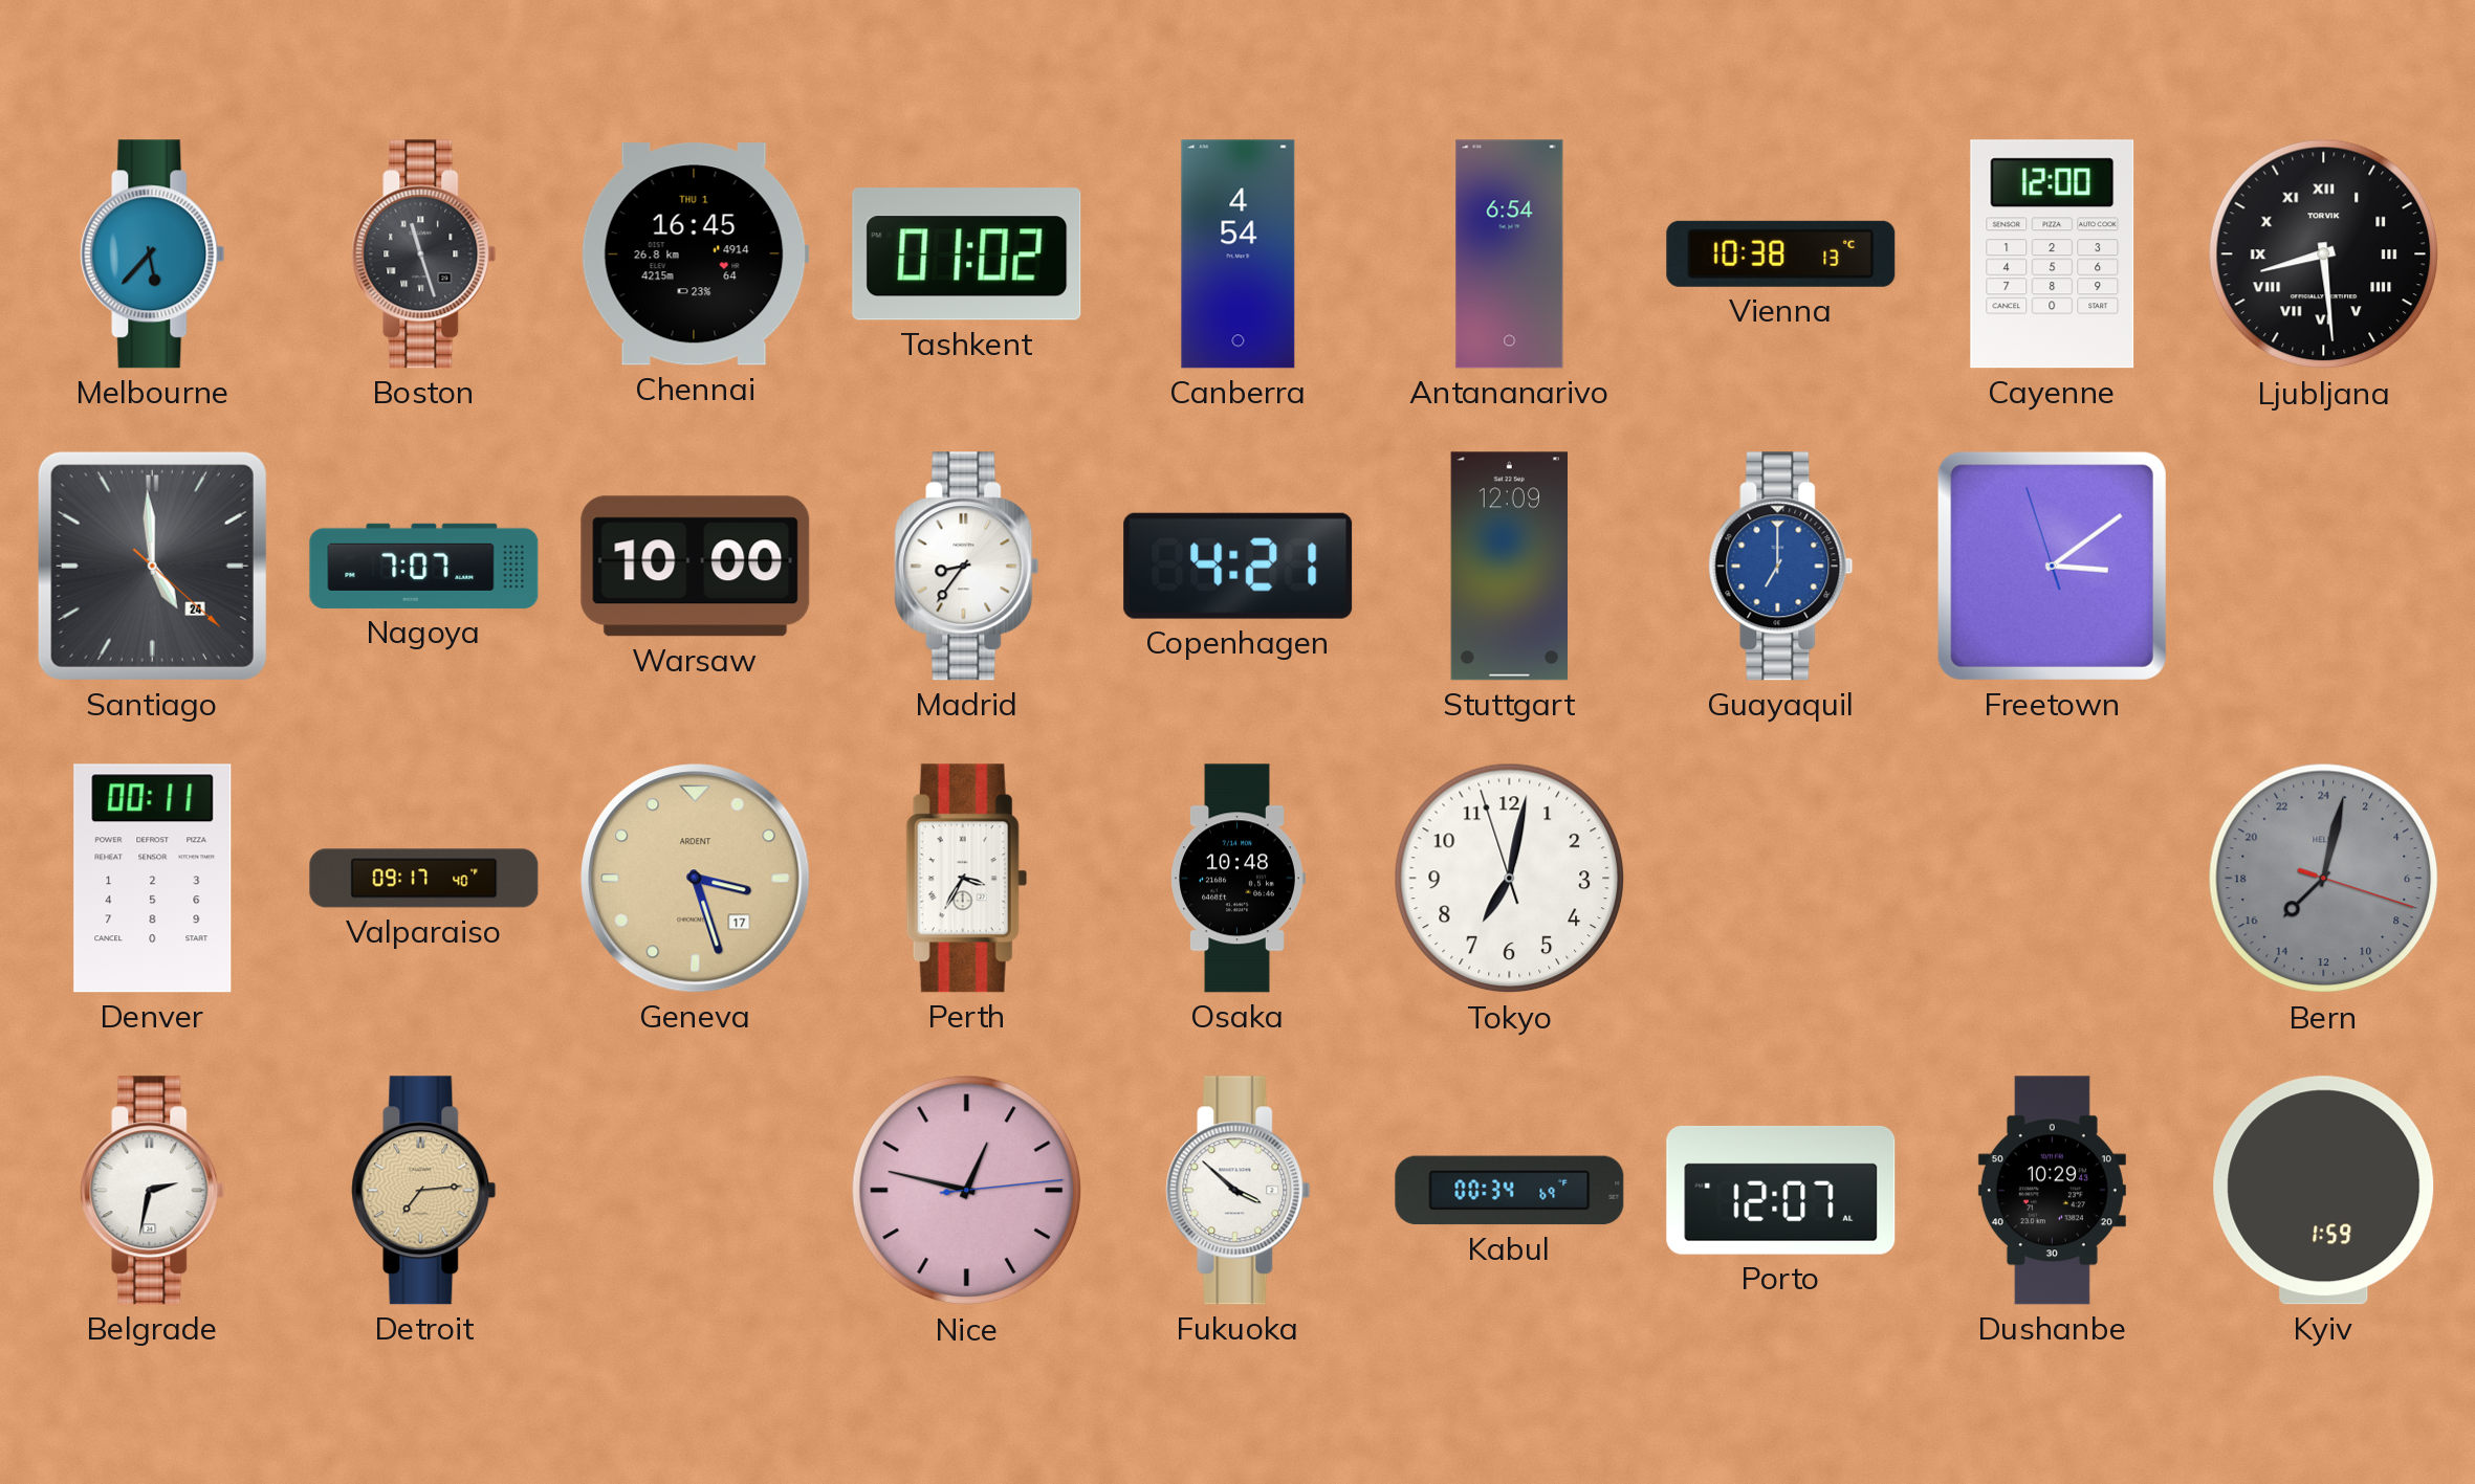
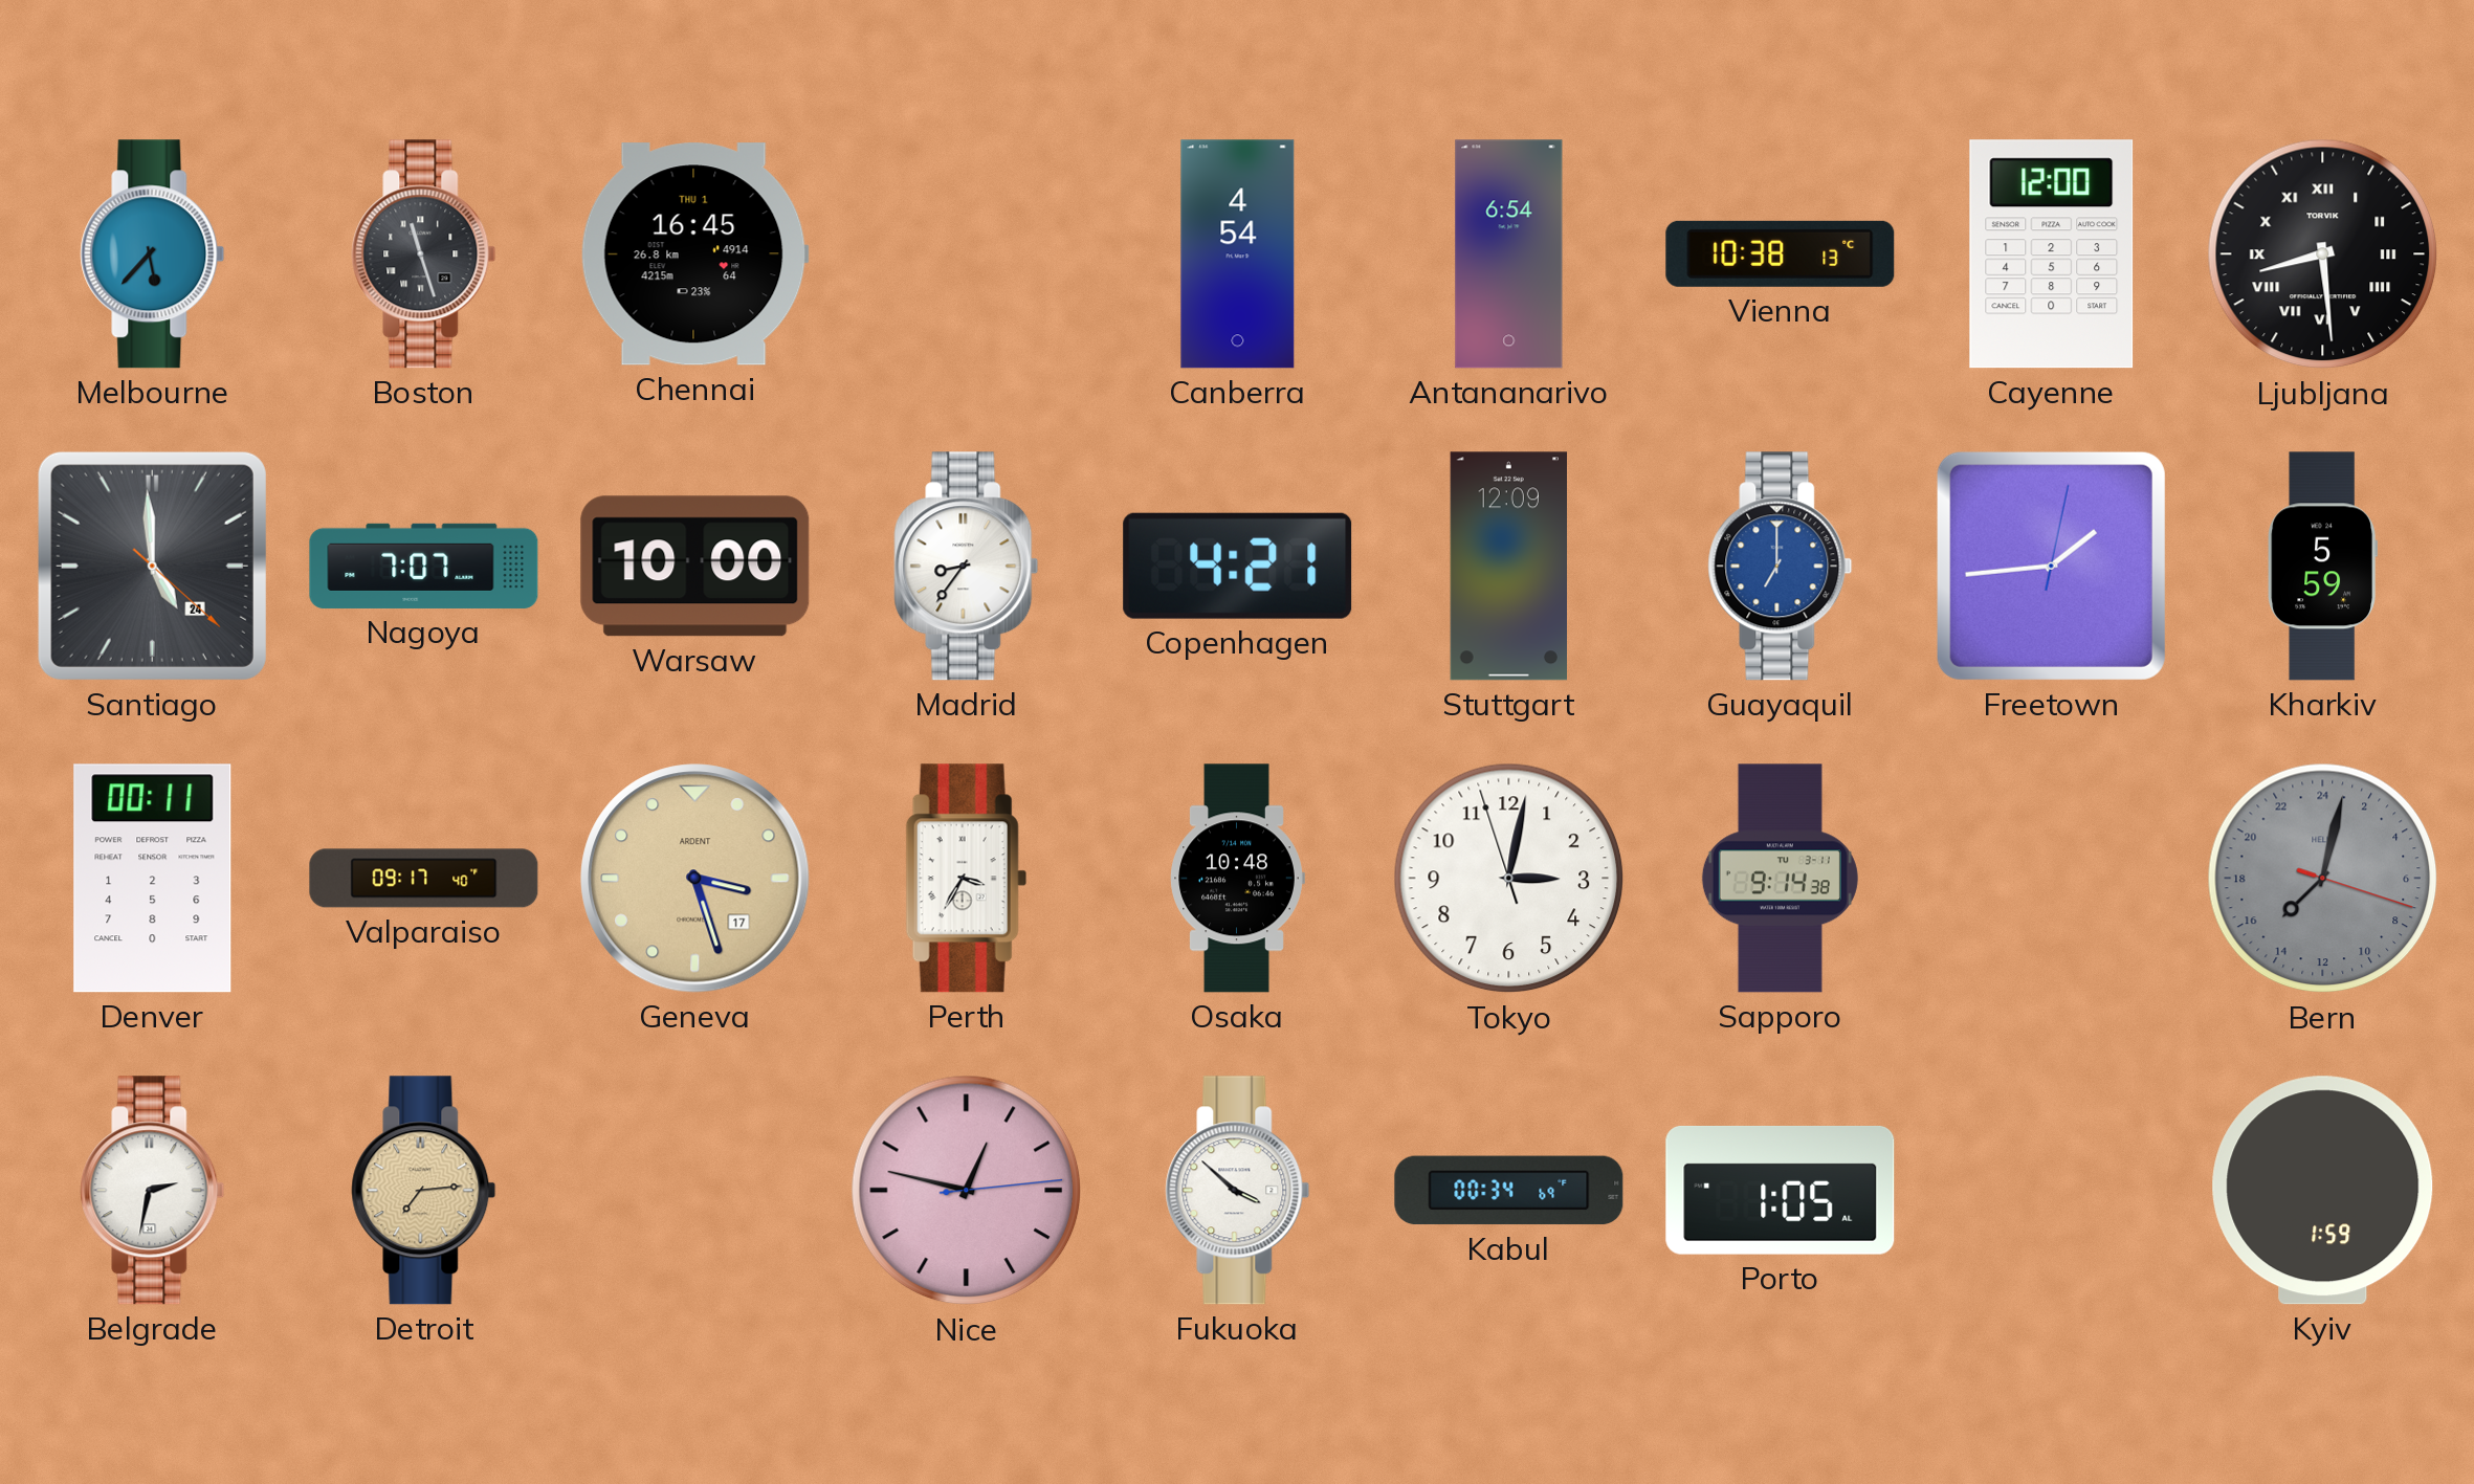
Tashkent: 01:02 -> none
Freetown: 3:08 -> 1:44
Kharkiv: none -> 5:59
Tokyo: 7:01 -> 3:01
Sapporo: none -> 9:14
Porto: 12:07 -> 1:05
Dushanbe: 10:29 -> none
